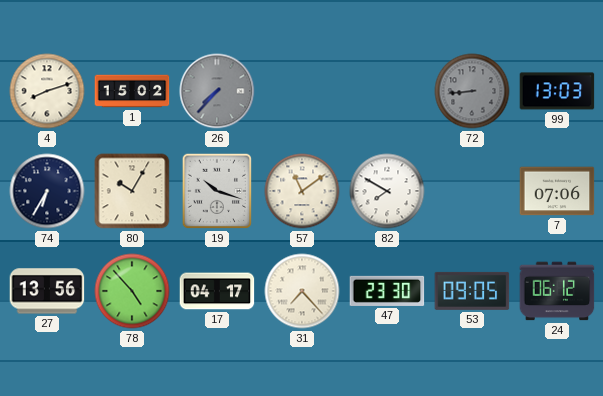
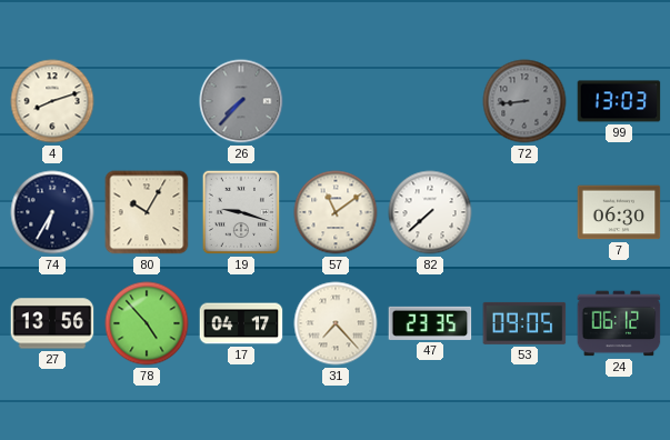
1: 15:02 -> none
19: 10:18 -> 9:18
82: 7:50 -> 7:38
7: 07:06 -> 06:30
47: 23:30 -> 23:35
